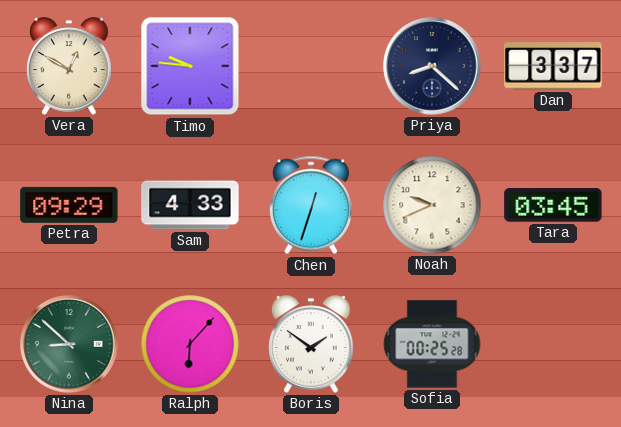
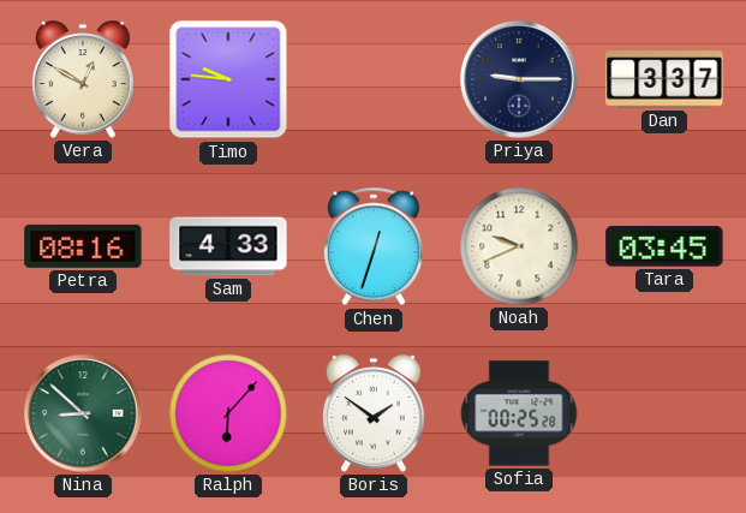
Priya: 8:22 -> 9:15
Petra: 09:29 -> 08:16
